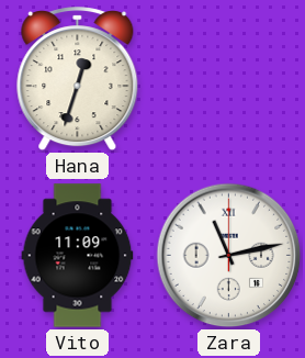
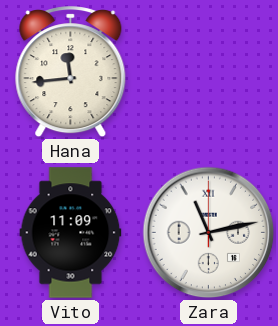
Hana: 12:33 -> 11:44
